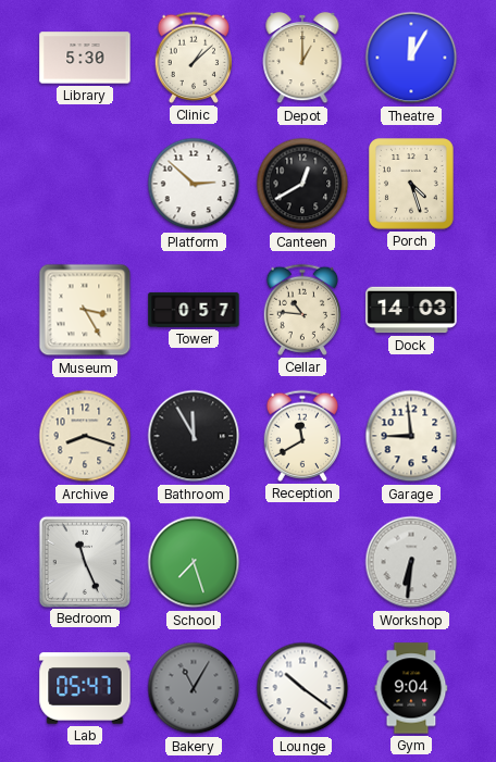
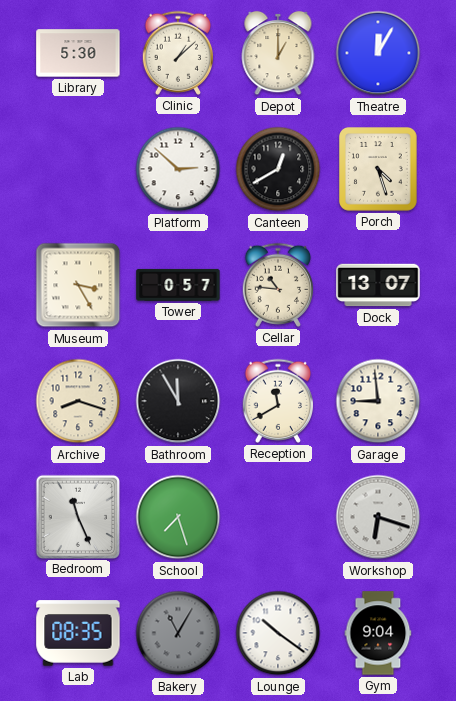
Dock: 14:03 -> 13:07
Workshop: 6:31 -> 6:18
Lab: 05:47 -> 08:35
